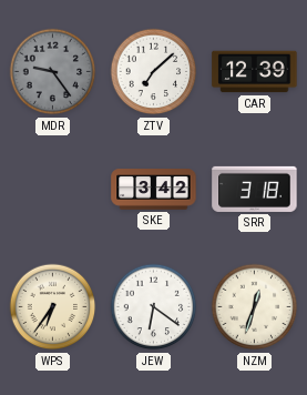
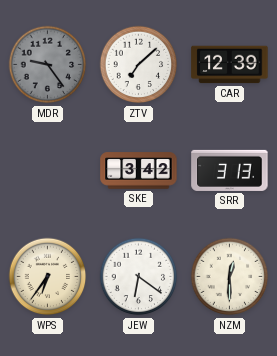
SRR: 3:18 -> 3:13
NZM: 12:33 -> 12:30
